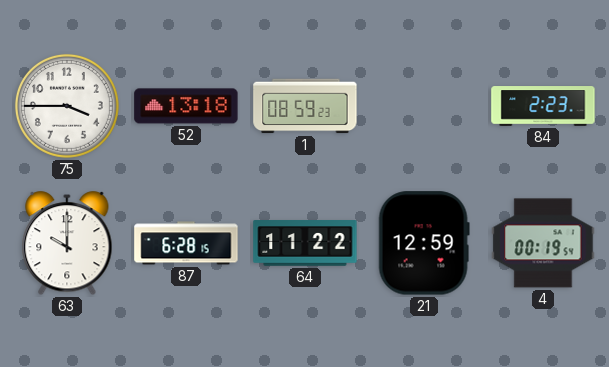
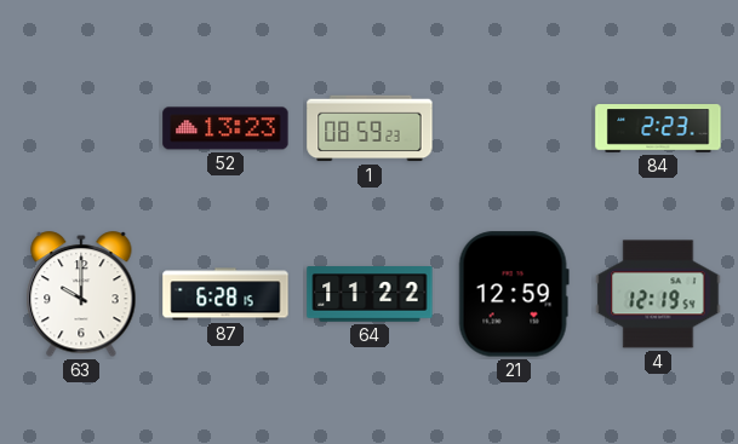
75: 3:45 -> none
52: 13:18 -> 13:23
4: 00:19 -> 12:19
